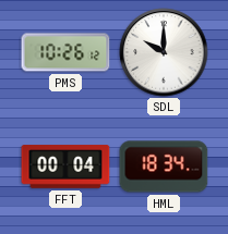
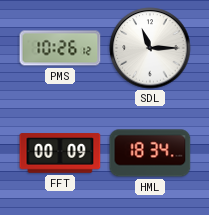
SDL: 10:00 -> 11:15
FFT: 00:04 -> 00:09
